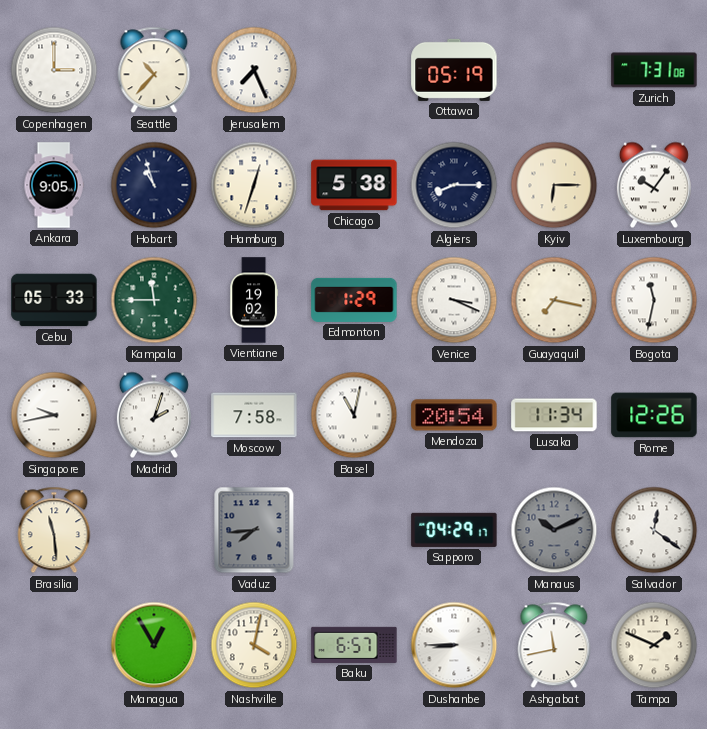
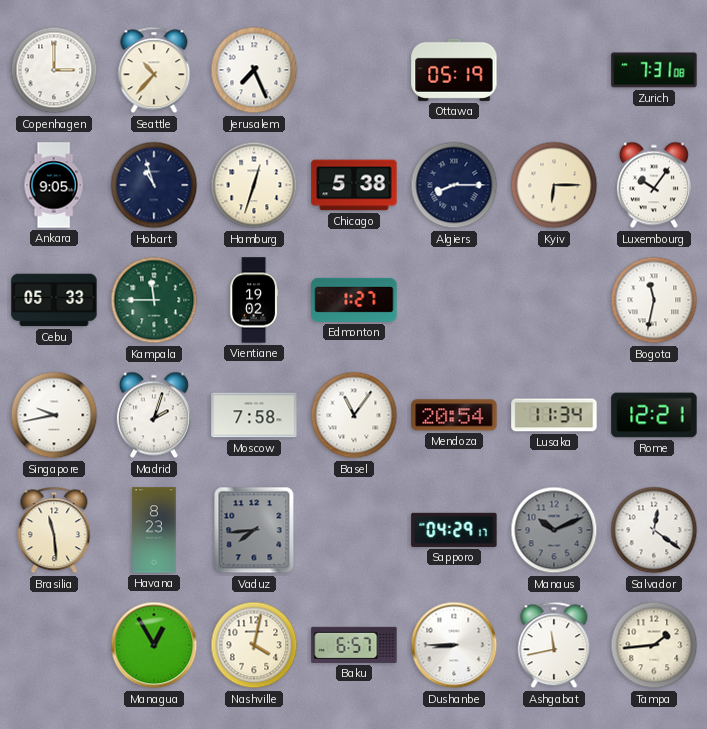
Edmonton: 1:29 -> 1:27
Venice: 3:19 -> none
Guayaquil: 7:17 -> none
Basel: 11:02 -> 11:06
Rome: 12:26 -> 12:21
Havana: none -> 8:23
Tampa: 1:49 -> 1:44
